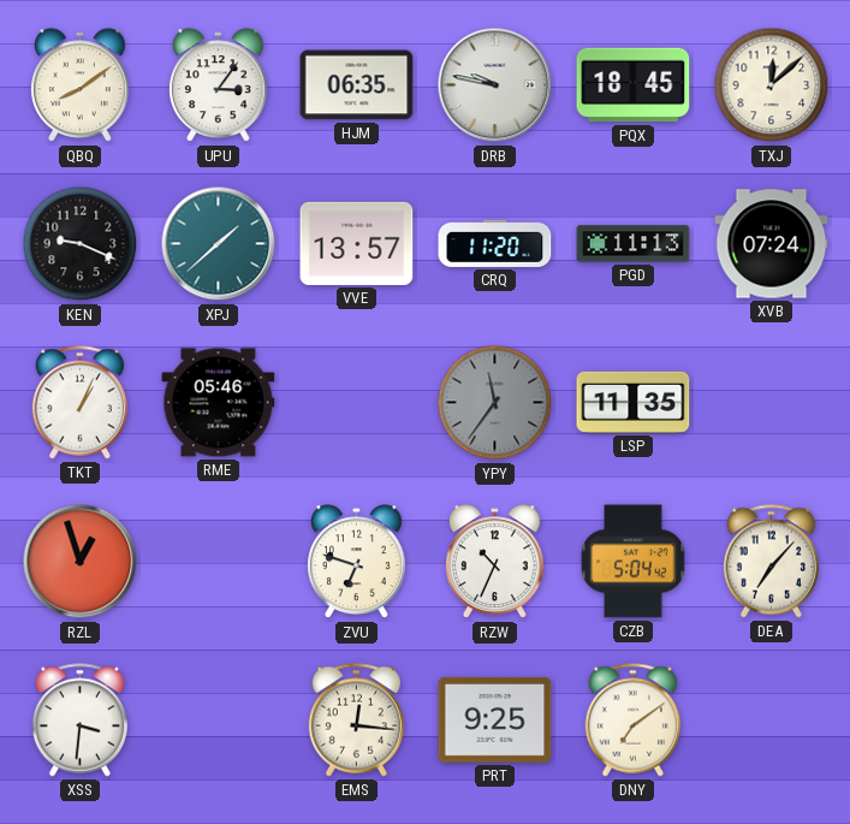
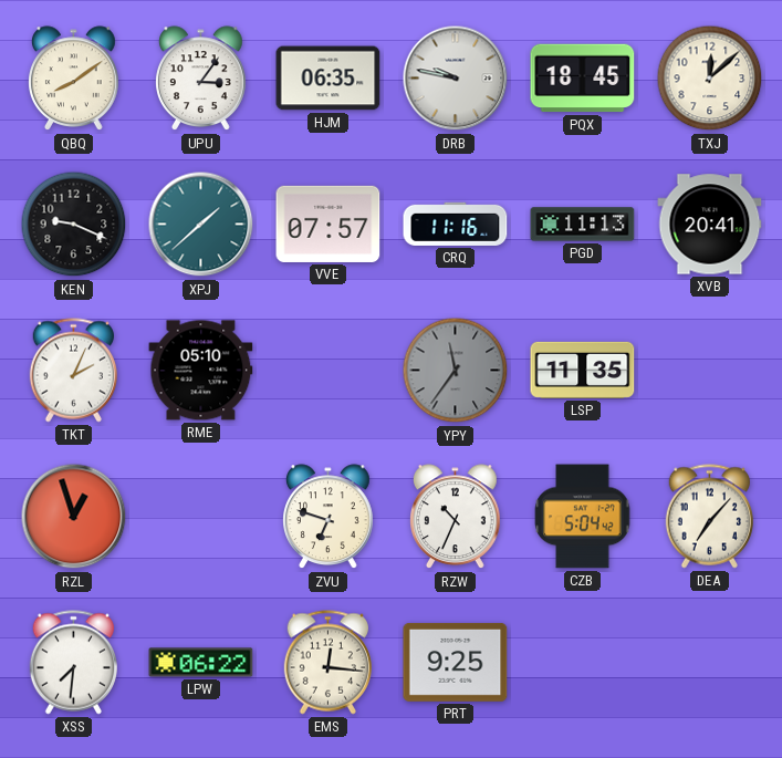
VVE: 13:57 -> 07:57
CRQ: 11:20 -> 11:16
XVB: 07:24 -> 20:41
TKT: 1:04 -> 2:04
RME: 05:46 -> 05:10
XSS: 3:31 -> 7:31
LPW: none -> 06:22
DNY: 7:09 -> none
